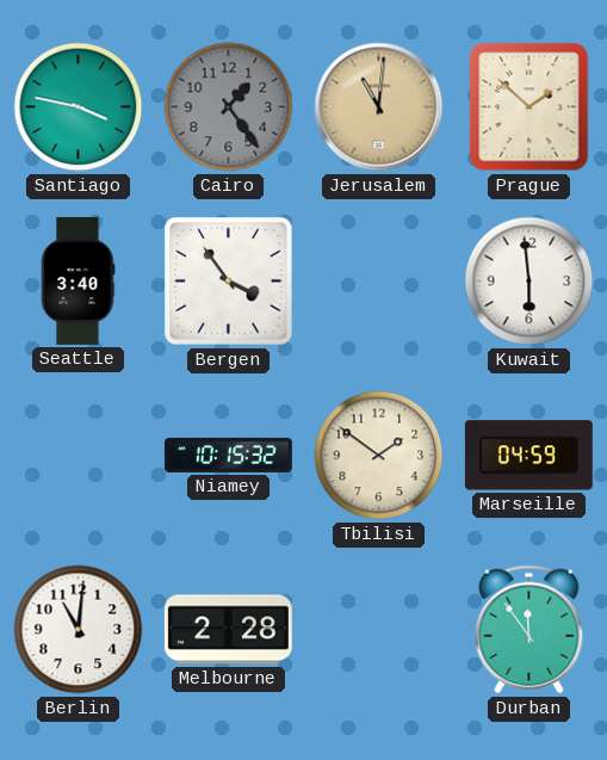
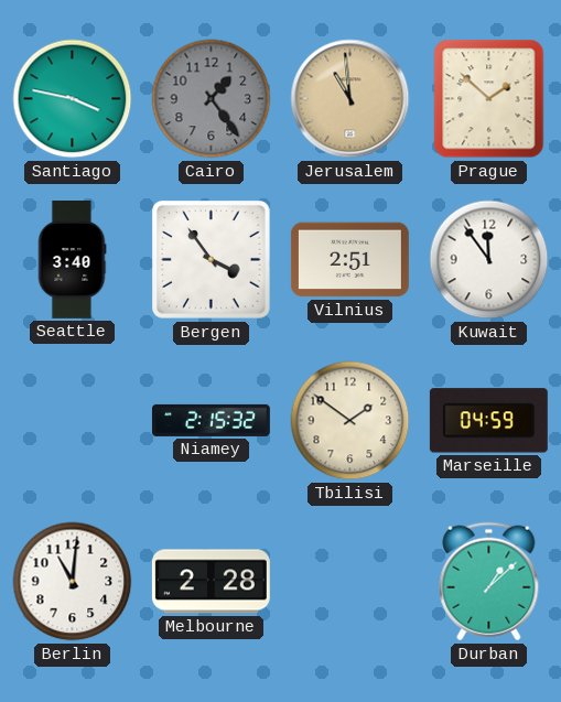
Jerusalem: 11:01 -> 10:59
Vilnius: none -> 2:51
Kuwait: 5:59 -> 11:54
Niamey: 10:15 -> 2:15
Durban: 11:54 -> 1:08
